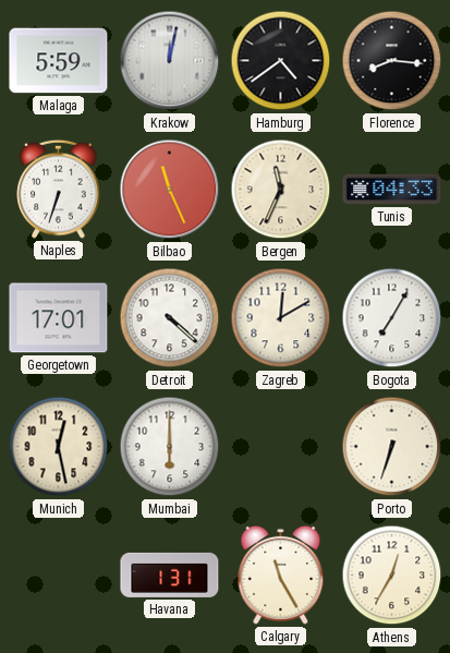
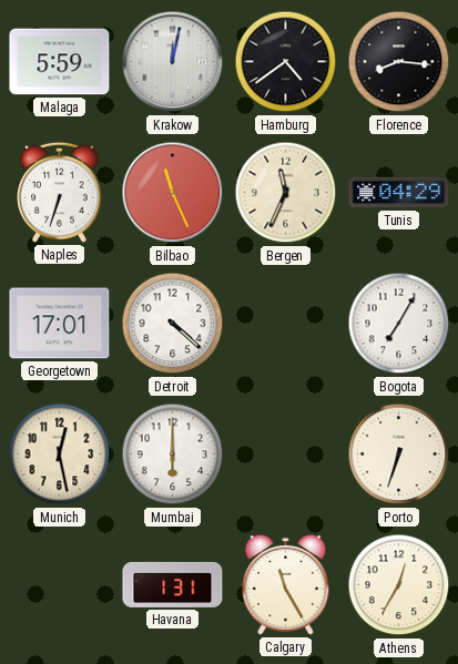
Tunis: 04:33 -> 04:29
Zagreb: 12:10 -> none
